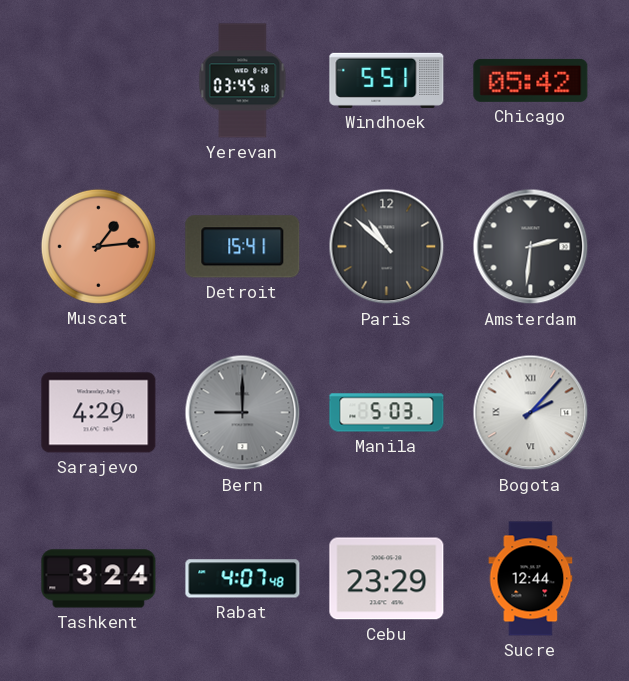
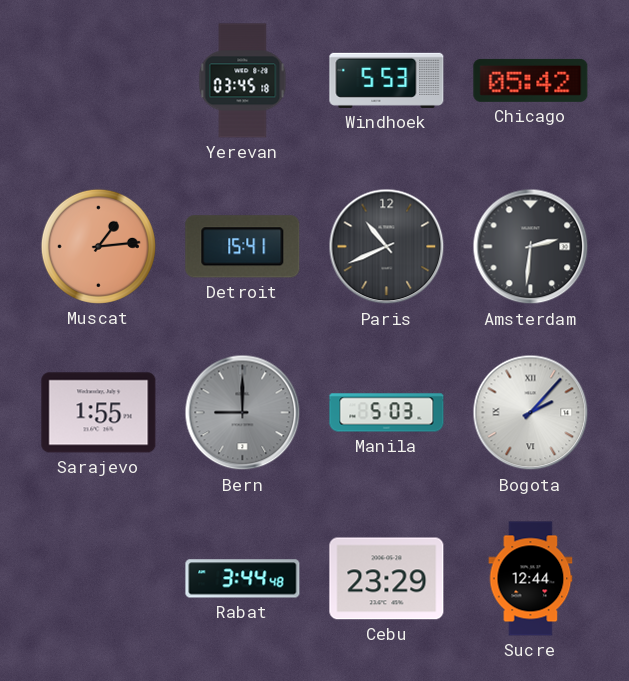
Windhoek: 5:51 -> 5:53
Paris: 10:52 -> 10:41
Sarajevo: 4:29 -> 1:55
Tashkent: 3:24 -> none
Rabat: 4:07 -> 3:44
